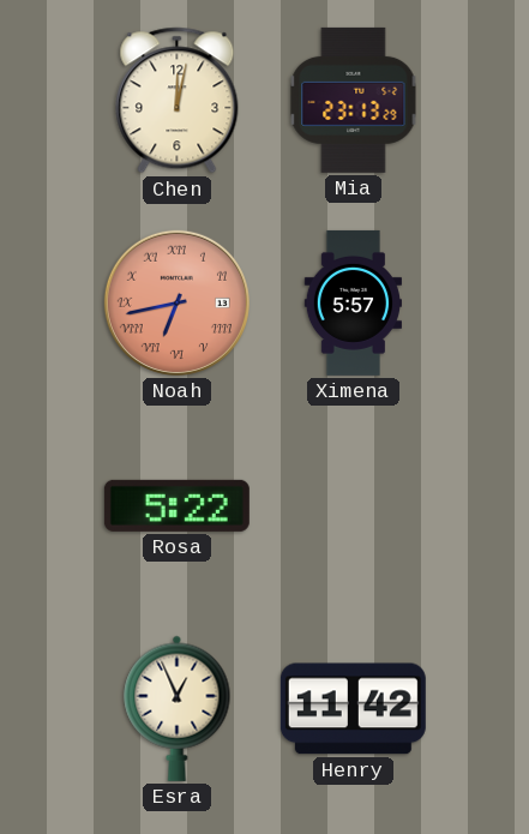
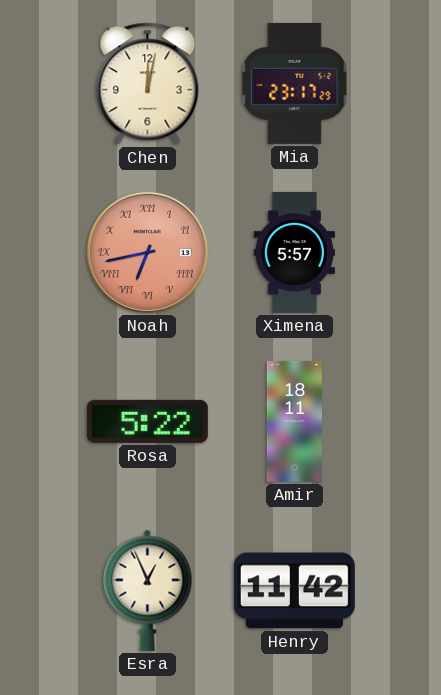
Mia: 23:13 -> 23:17
Amir: none -> 18:11
